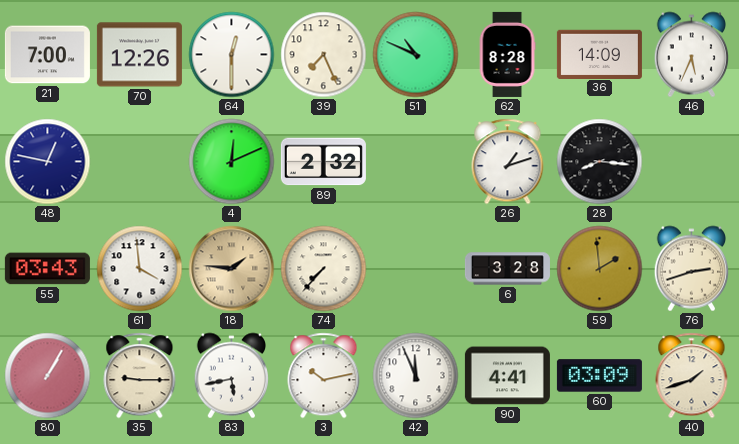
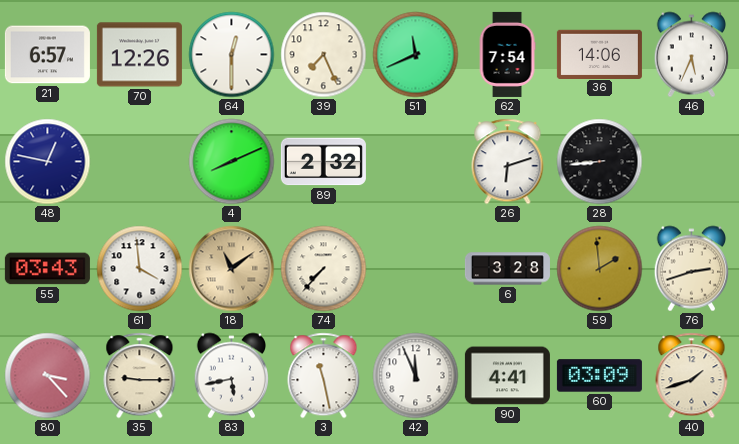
21: 7:00 -> 6:57
51: 10:49 -> 11:41
62: 8:28 -> 7:54
36: 14:09 -> 14:06
4: 12:11 -> 8:11
26: 1:12 -> 6:12
28: 8:16 -> 8:44
18: 1:46 -> 11:09
80: 1:05 -> 3:23
3: 10:13 -> 11:28
